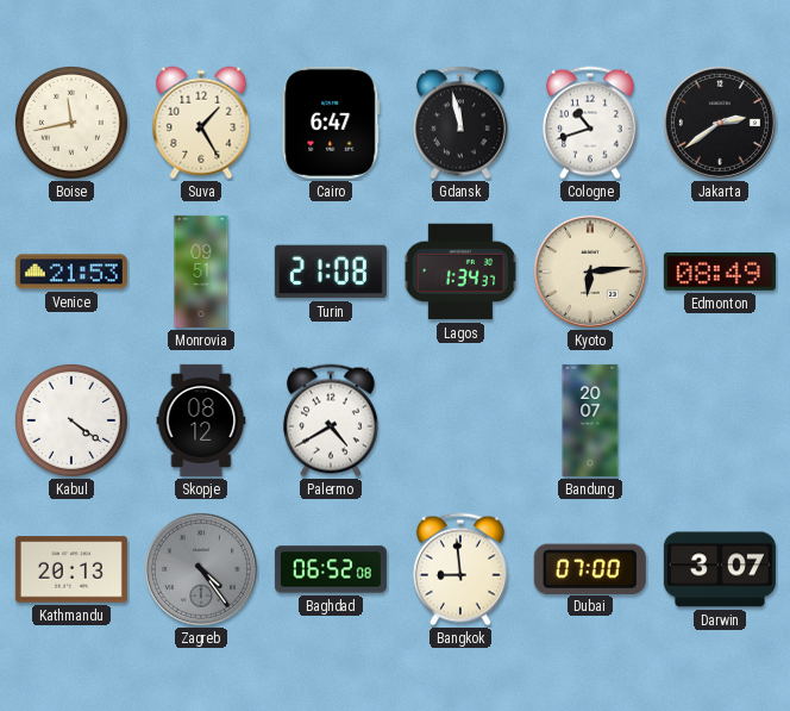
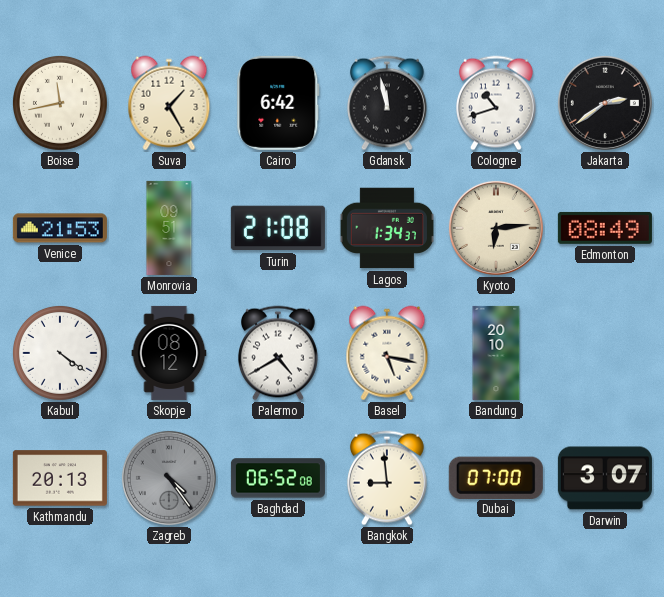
Cairo: 6:47 -> 6:42
Basel: none -> 5:17
Bandung: 20:07 -> 20:10
